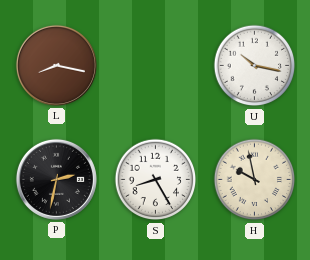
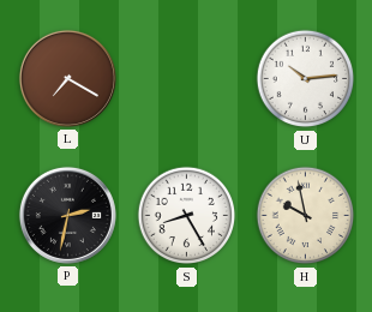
L: 8:17 -> 7:20
U: 10:17 -> 10:14
